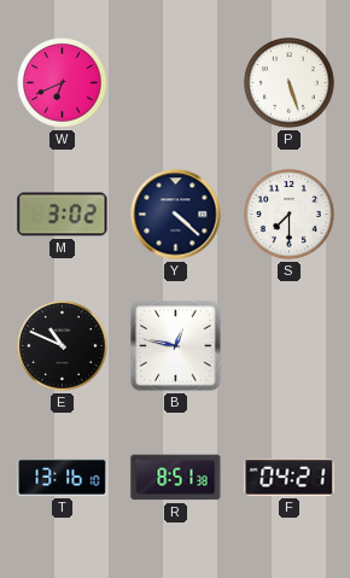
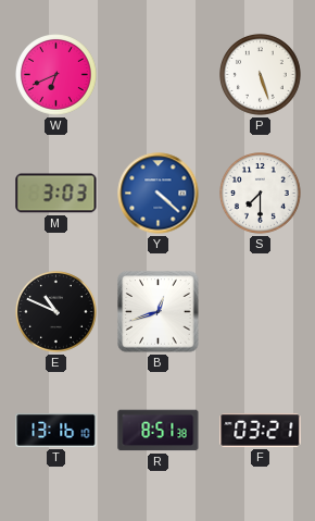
M: 3:02 -> 3:03
Y dial: navy -> blue
B: 12:47 -> 12:42
F: 04:21 -> 03:21
